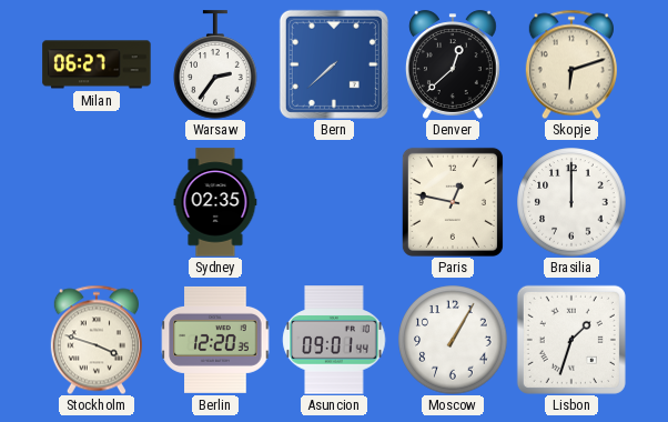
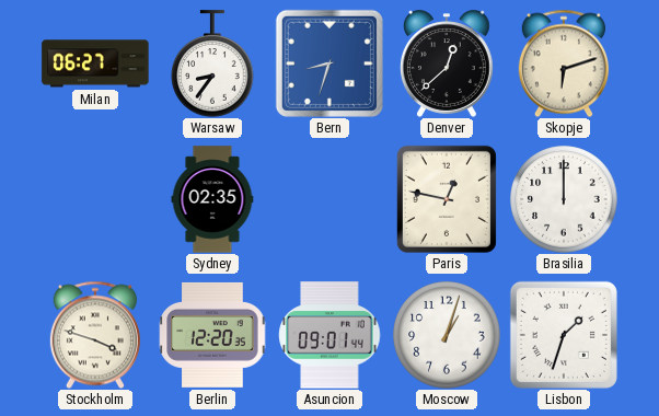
Warsaw: 2:36 -> 8:36
Bern: 7:38 -> 8:33
Moscow: 1:05 -> 1:03
